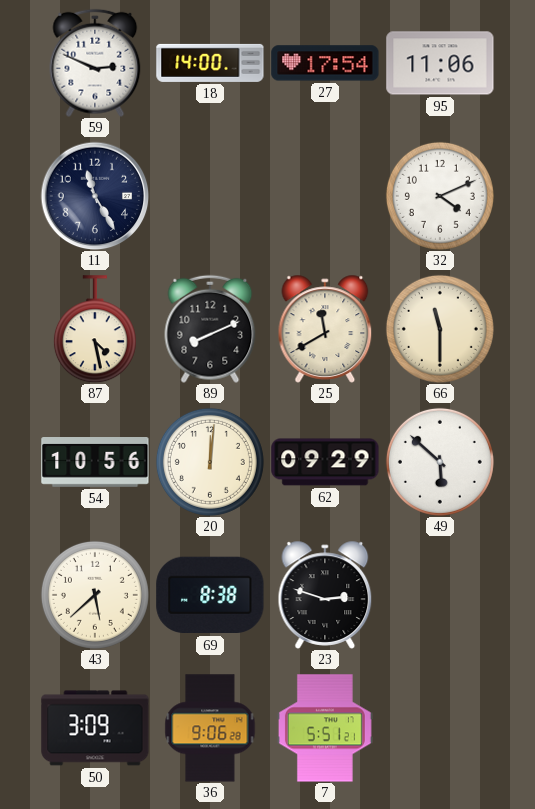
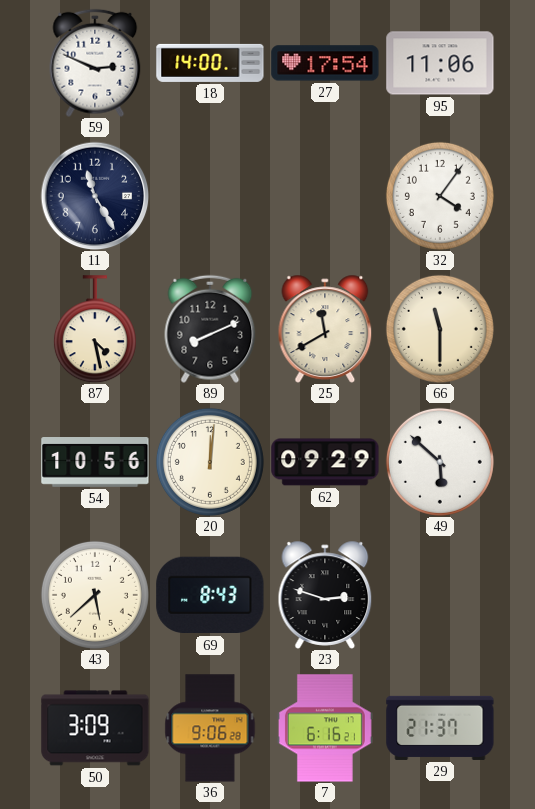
32: 4:11 -> 4:06
69: 8:38 -> 8:43
7: 5:51 -> 6:16
29: none -> 21:37
